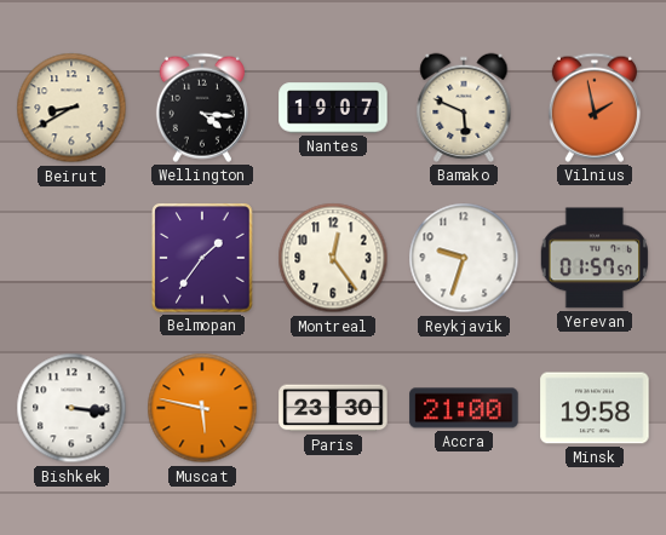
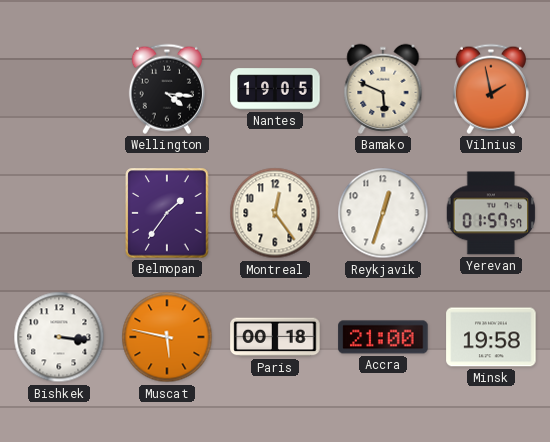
Beirut: 8:40 -> none
Nantes: 19:07 -> 19:05
Reykjavik: 9:33 -> 12:33
Paris: 23:30 -> 00:18
